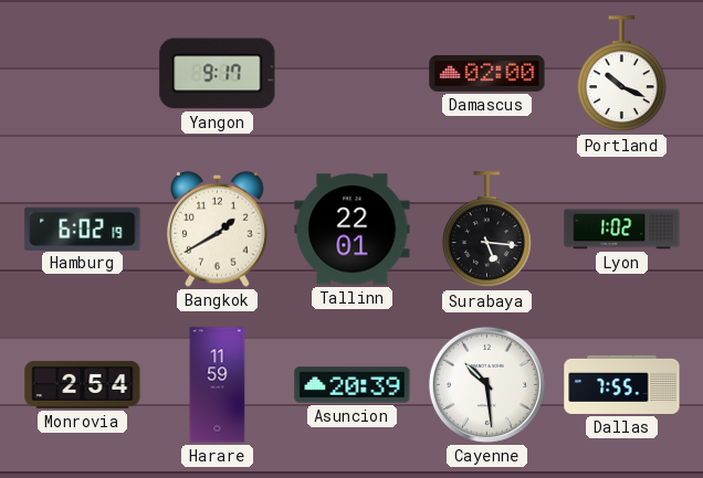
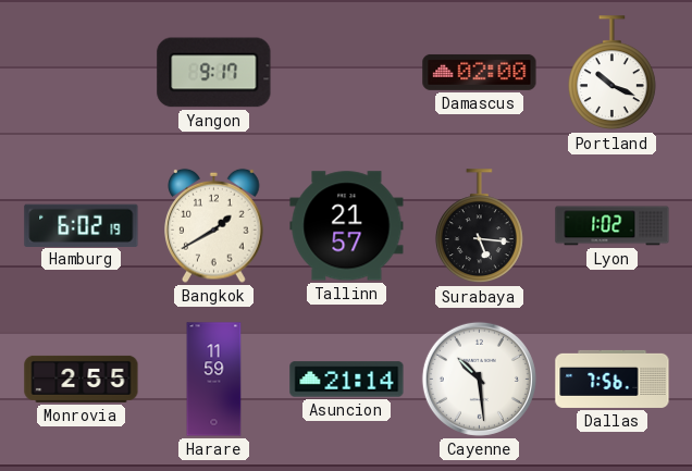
Tallinn: 22:01 -> 21:57
Monrovia: 2:54 -> 2:55
Asuncion: 20:39 -> 21:14
Dallas: 7:55 -> 7:56
